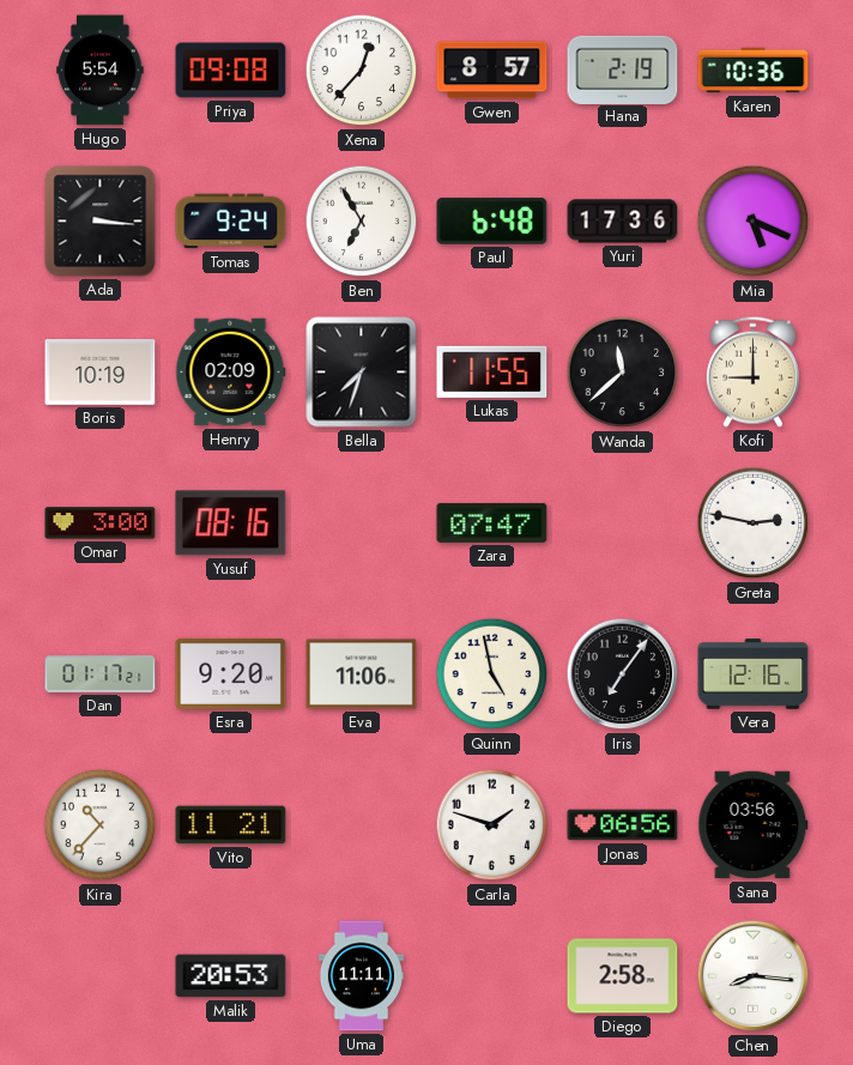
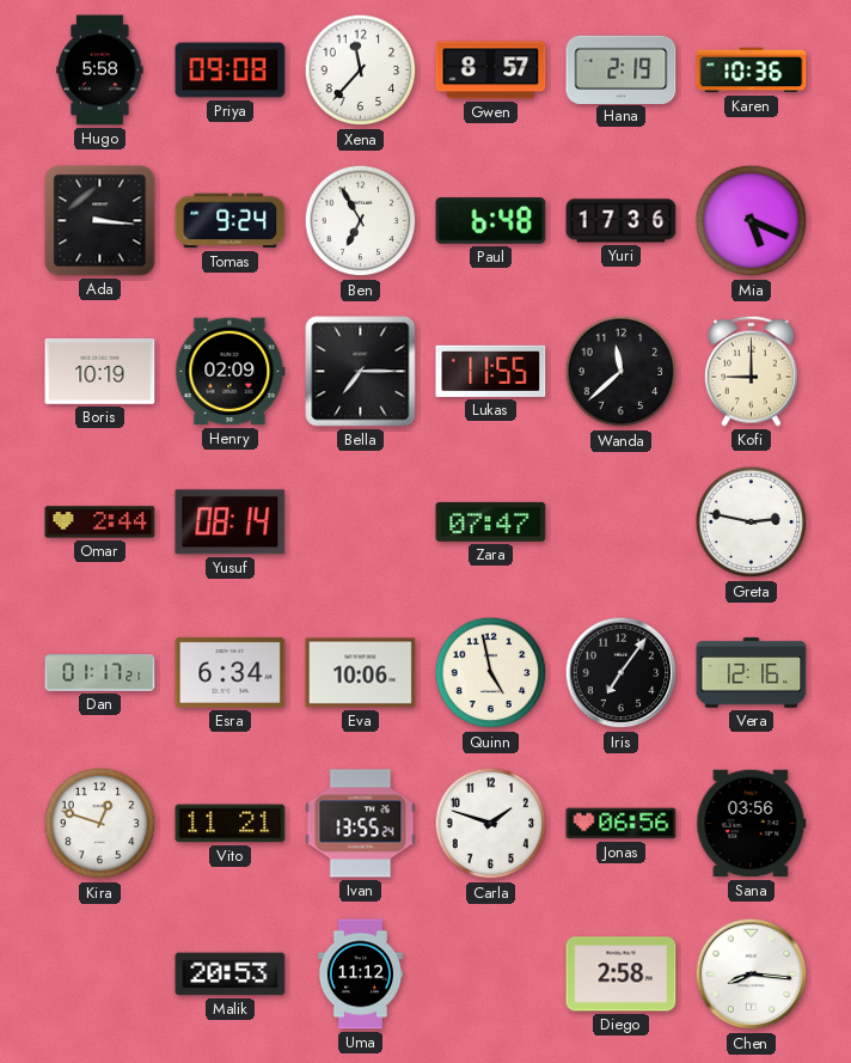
Hugo: 5:54 -> 5:58
Xena: 12:37 -> 11:37
Bella: 7:33 -> 7:15
Omar: 3:00 -> 2:44
Yusuf: 08:16 -> 08:14
Esra: 9:20 -> 6:34
Eva: 11:06 -> 10:06
Kira: 10:37 -> 12:48
Ivan: none -> 13:55
Uma: 11:11 -> 11:12
